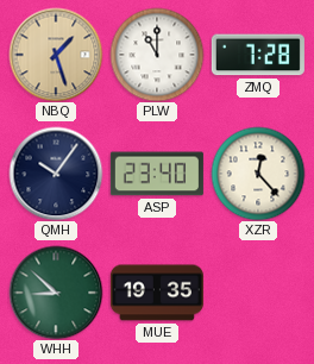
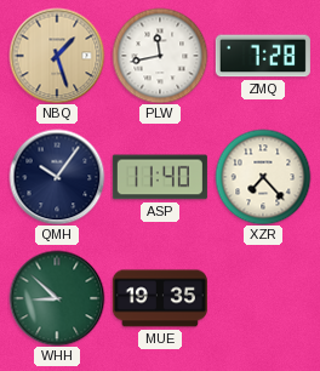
PLW: 11:00 -> 11:43
ASP: 23:40 -> 11:40
XZR: 12:23 -> 7:23
